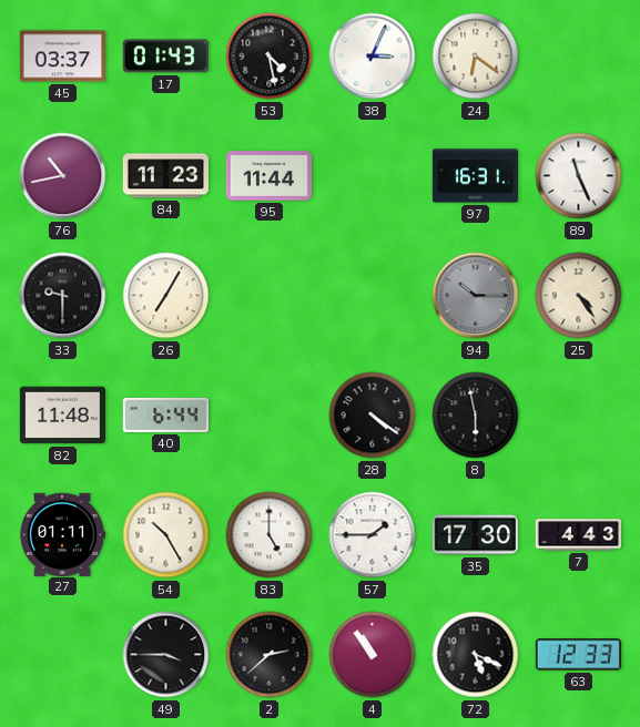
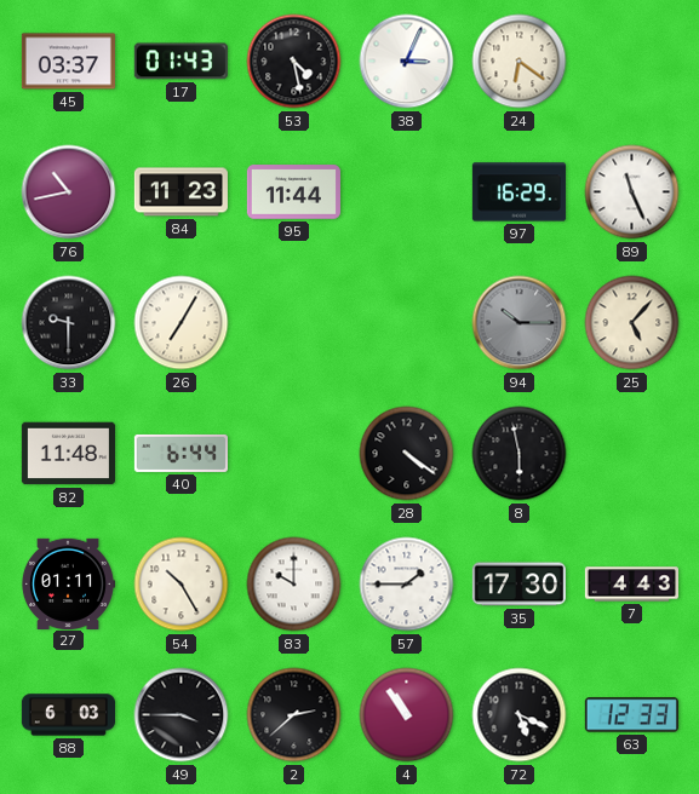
97: 16:31 -> 16:29
25: 4:24 -> 5:07
83: 5:00 -> 10:00
88: none -> 6:03
